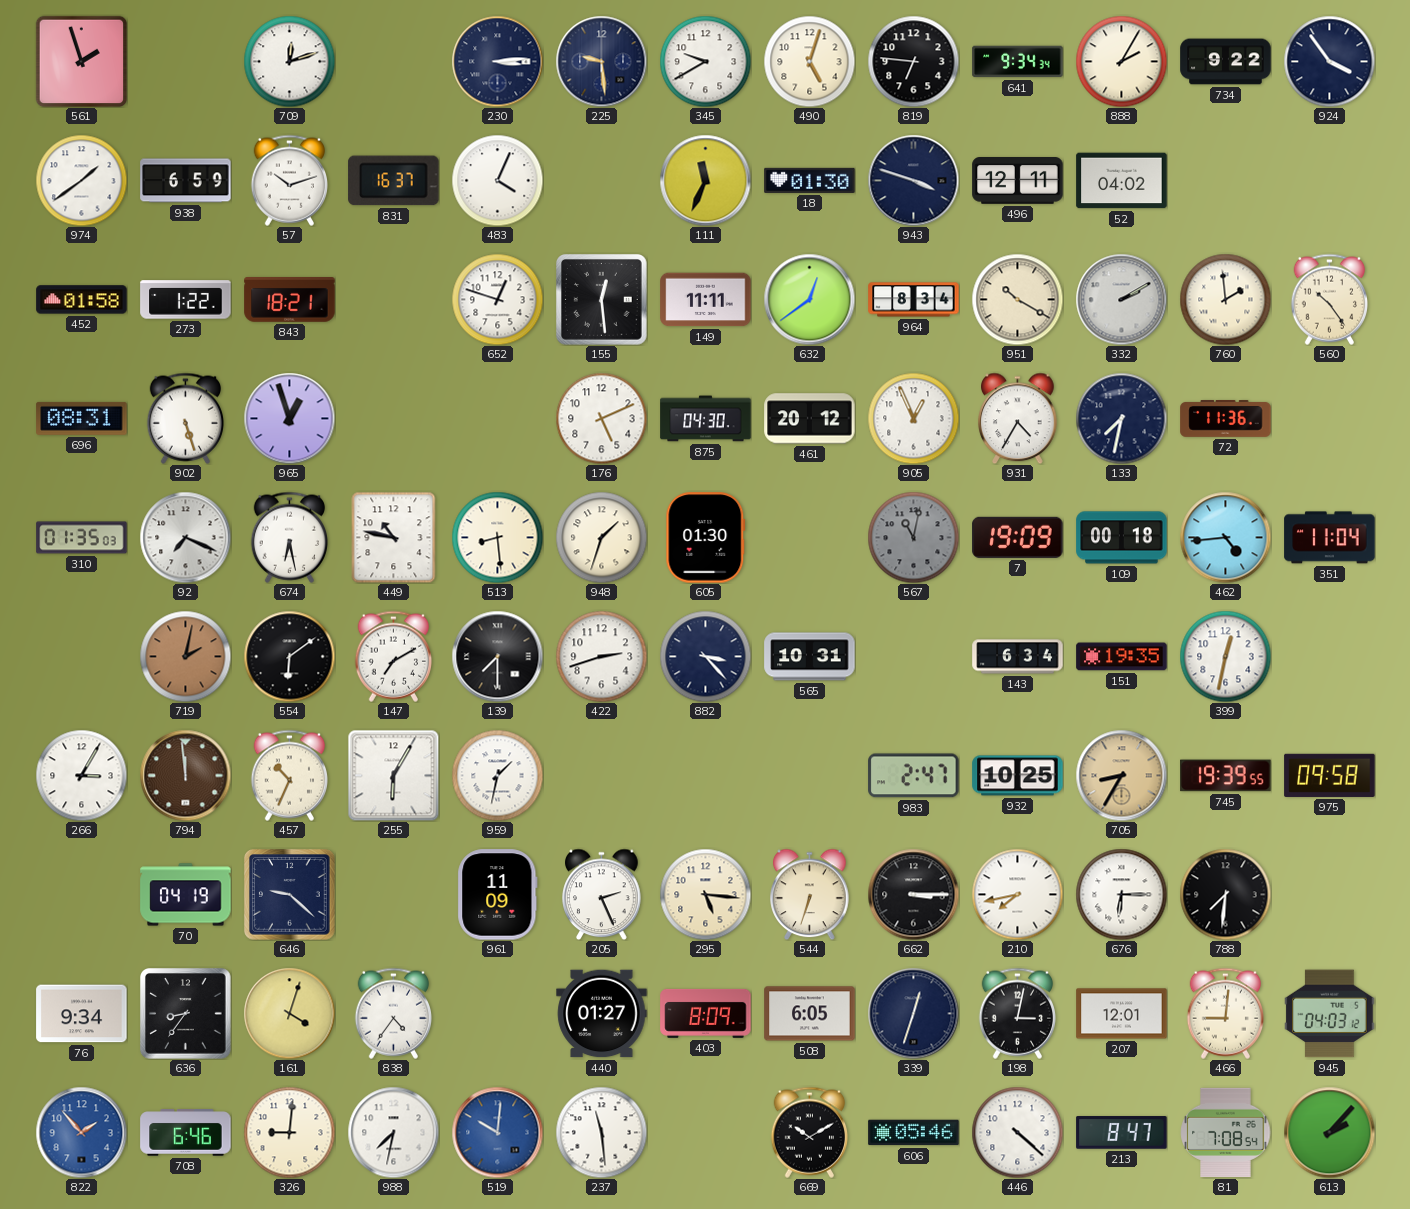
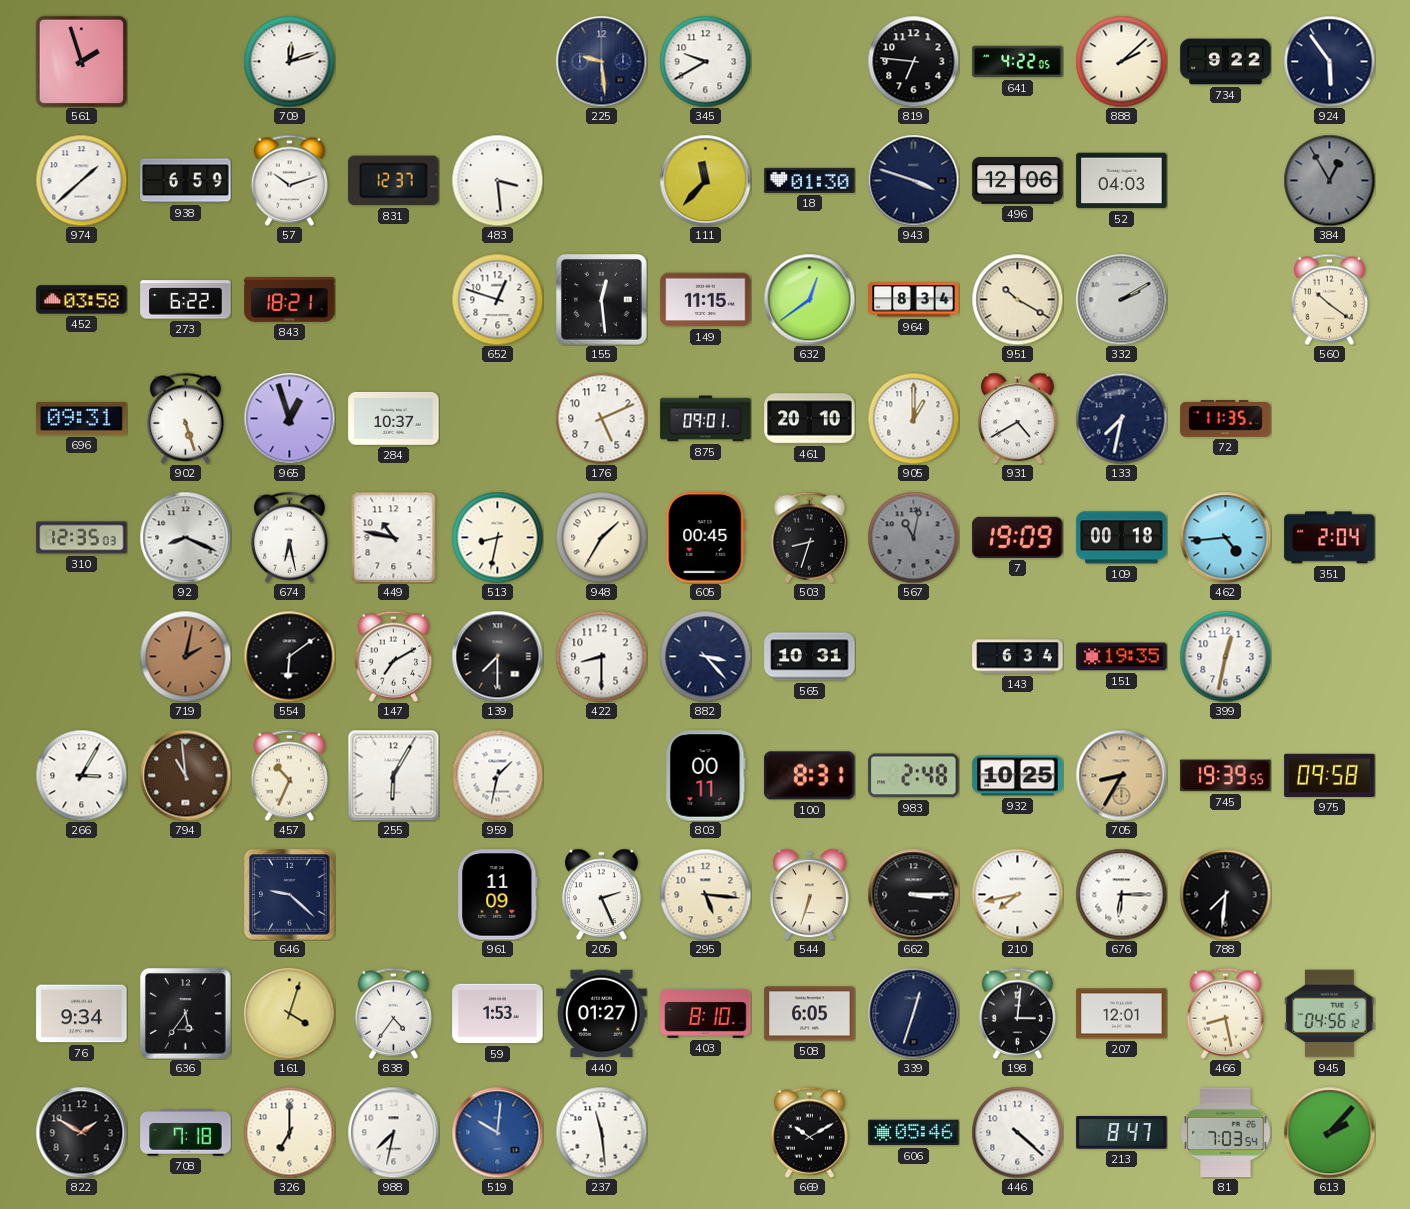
230: 3:14 -> none
490: 5:03 -> none
641: 9:34 -> 4:22
888: 2:05 -> 2:08
924: 3:54 -> 5:54
974: 1:39 -> 1:38
831: 16:37 -> 12:37
483: 4:04 -> 3:29
111: 11:34 -> 11:37
496: 12:11 -> 12:06
52: 04:02 -> 04:03
384: none -> 12:55
452: 01:58 -> 03:58
273: 1:22 -> 6:22
149: 11:11 -> 11:15
760: 1:59 -> none
560: 10:24 -> 10:21
696: 08:31 -> 09:31
284: none -> 10:37
875: 04:30 -> 09:01
461: 20:12 -> 20:10
905: 12:56 -> 1:00
931: 4:35 -> 4:40
72: 11:36 -> 11:35
310: 01:35 -> 12:35
92: 7:19 -> 8:19
513: 8:29 -> 8:32
948: 1:33 -> 1:35
605: 01:30 -> 00:45
503: none -> 8:33
351: 11:04 -> 2:04
422: 2:42 -> 8:30
794: 11:59 -> 10:59
803: none -> 00:11
100: none -> 8:31
983: 2:47 -> 2:48
70: 04:19 -> none
636: 8:36 -> 5:36
59: none -> 1:53
403: 8:09 -> 8:10
198: 3:02 -> 3:01
466: 9:01 -> 8:28
945: 04:03 -> 04:56
822: 1:53 -> 1:50
822 dial: blue -> black
708: 6:46 -> 7:18
326: 9:01 -> 7:00
81: 7:08 -> 7:03
